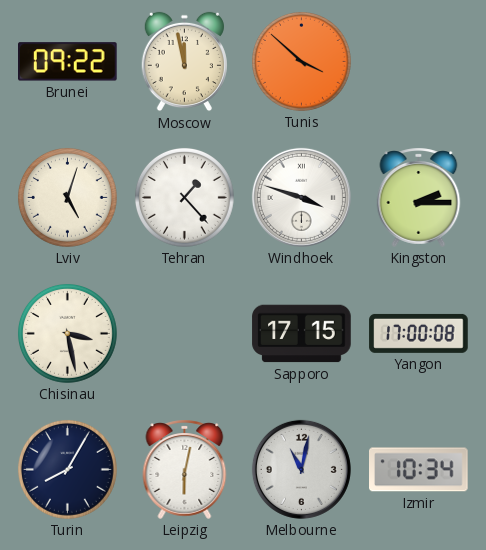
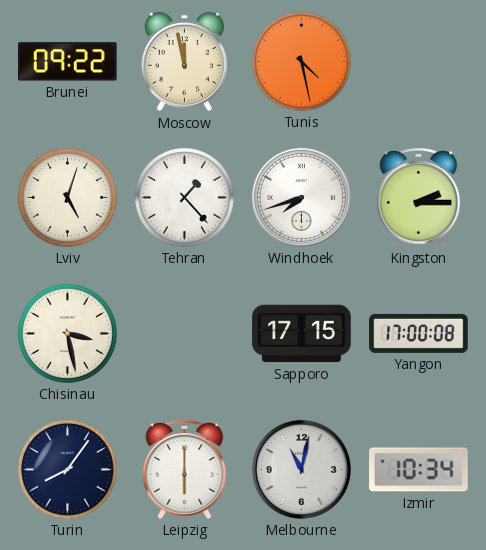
Tunis: 3:52 -> 4:28
Windhoek: 3:48 -> 7:42
Turin: 8:05 -> 8:06
Leipzig: 6:02 -> 6:00
